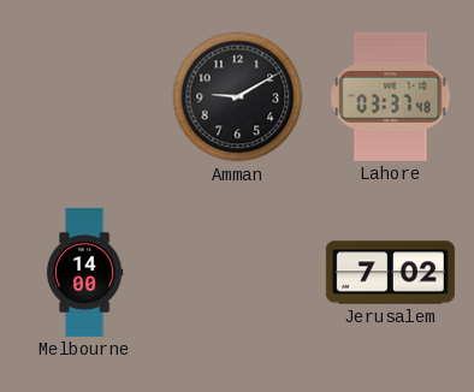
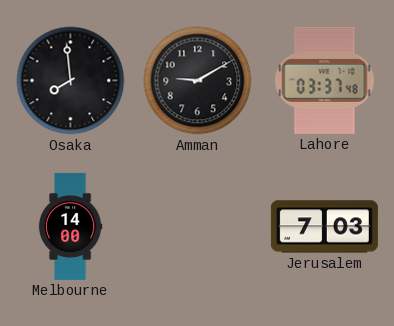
Osaka: none -> 7:59
Jerusalem: 7:02 -> 7:03
